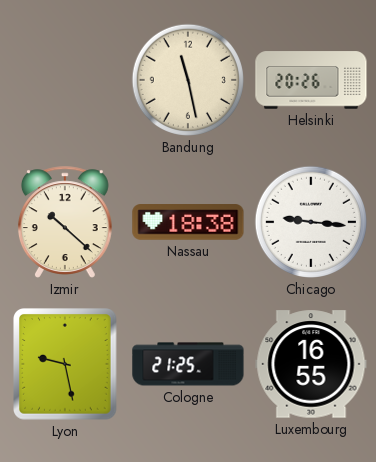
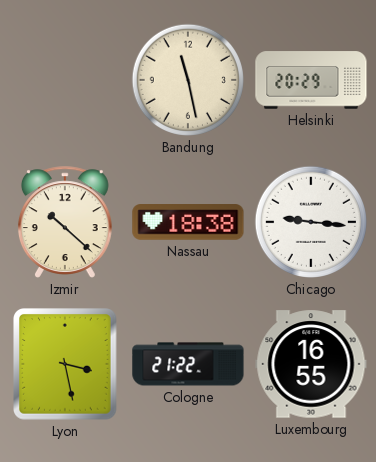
Helsinki: 20:26 -> 20:29
Lyon: 9:28 -> 3:28
Cologne: 21:25 -> 21:22
